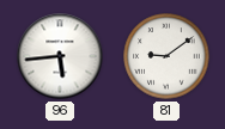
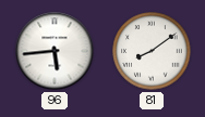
81: 9:09 -> 8:09
